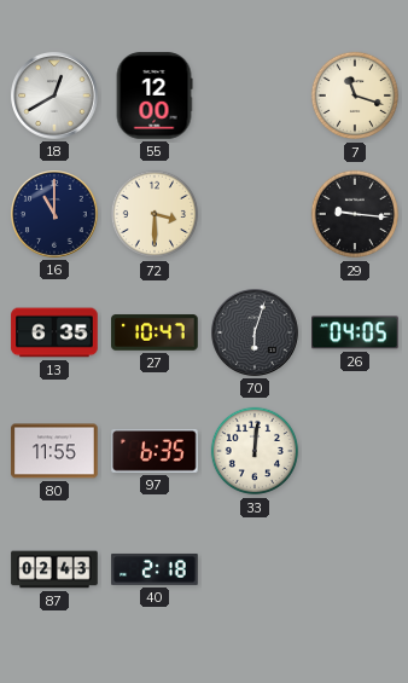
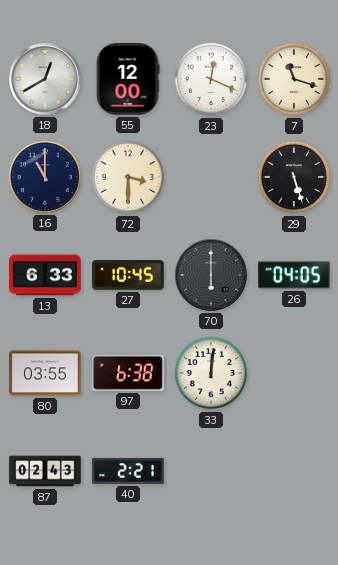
23: none -> 12:19
29: 9:16 -> 5:27
13: 6:35 -> 6:33
27: 10:47 -> 10:45
70: 6:03 -> 6:00
80: 11:55 -> 03:55
97: 6:35 -> 6:38
40: 2:18 -> 2:21
